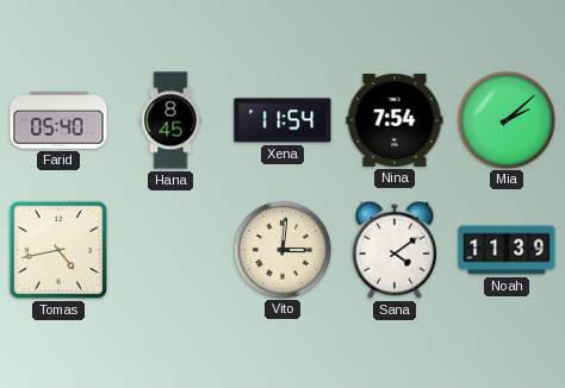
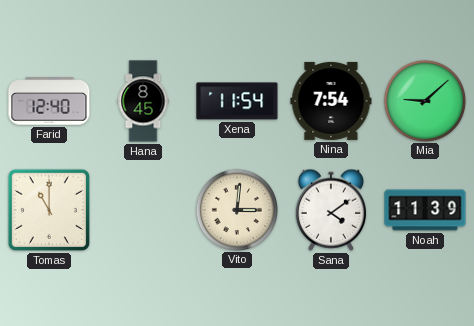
Farid: 05:40 -> 12:40
Mia: 2:08 -> 9:08
Tomas: 4:43 -> 11:00
